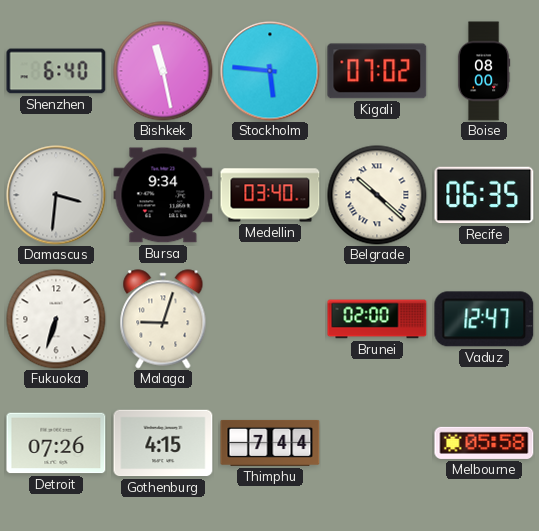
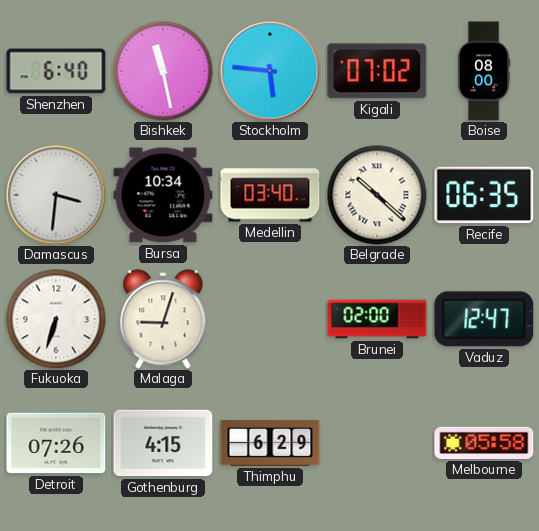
Bursa: 9:34 -> 10:34
Thimphu: 7:44 -> 6:29
